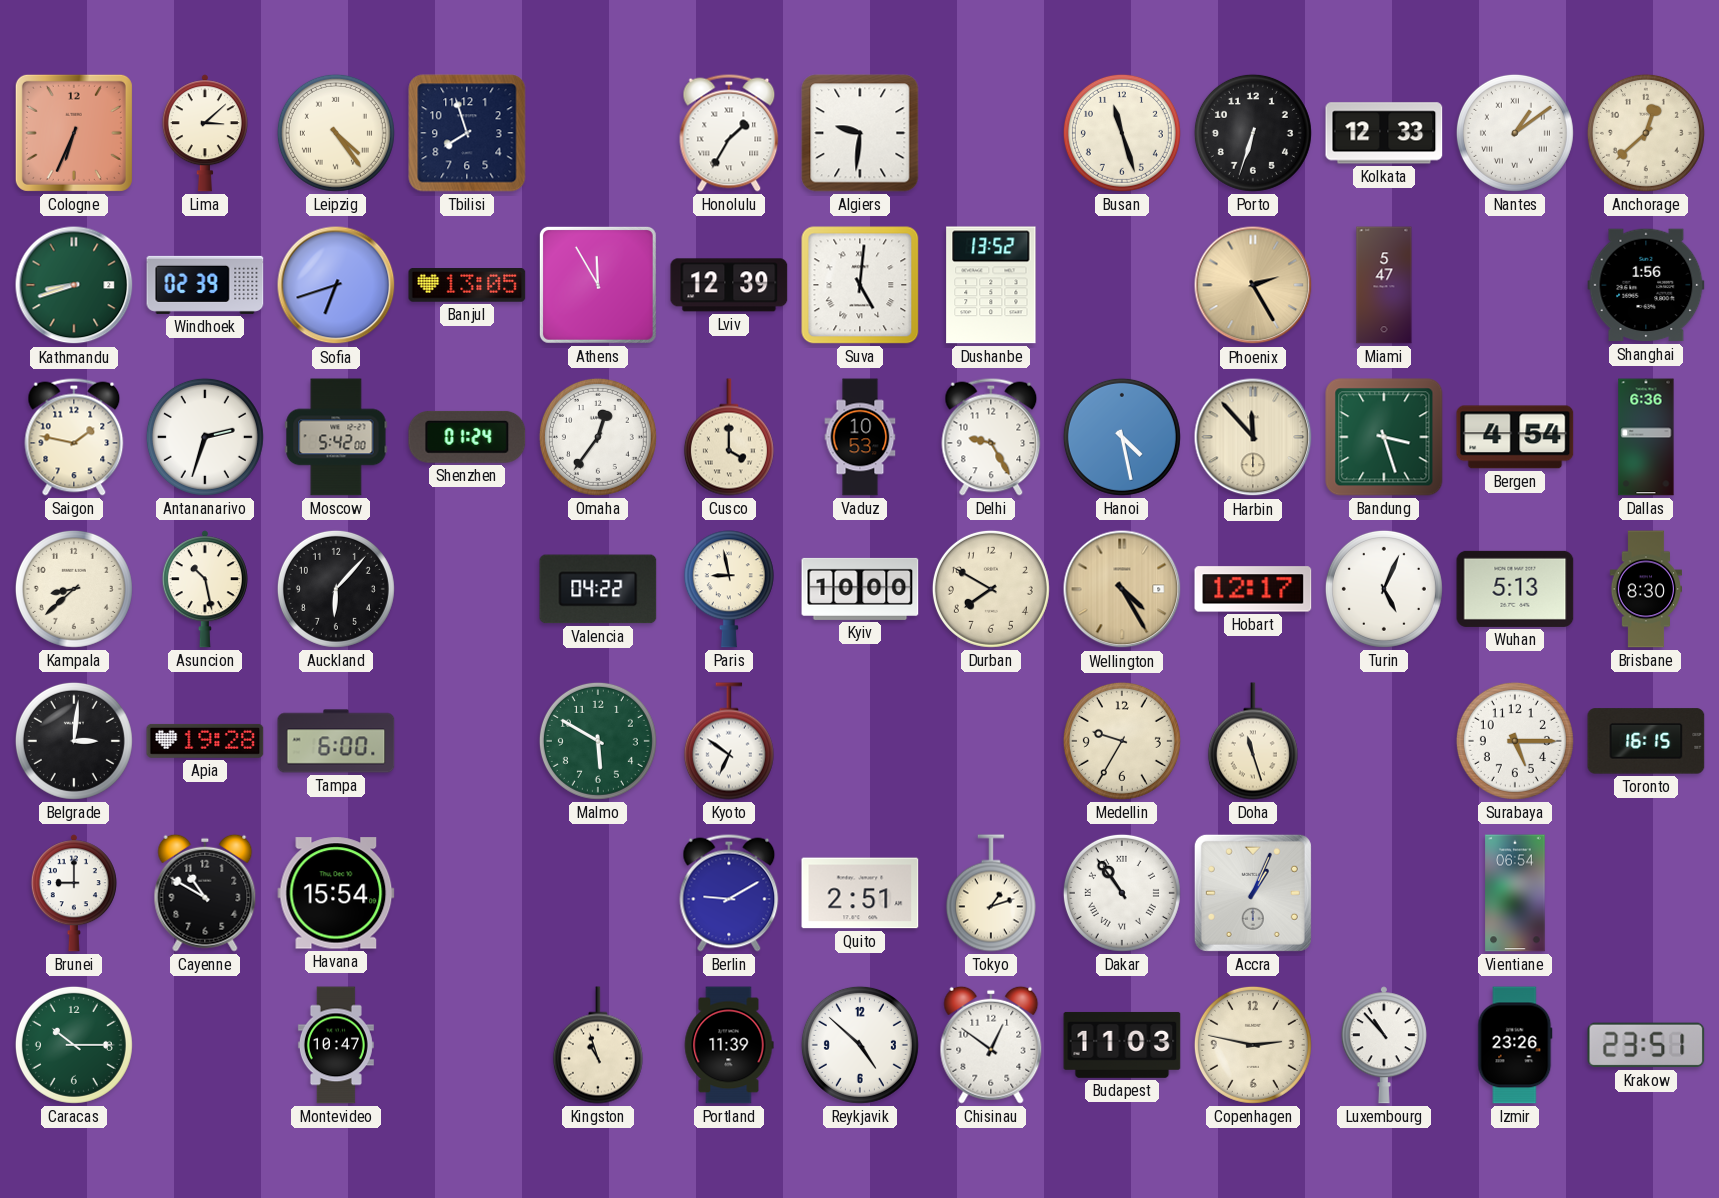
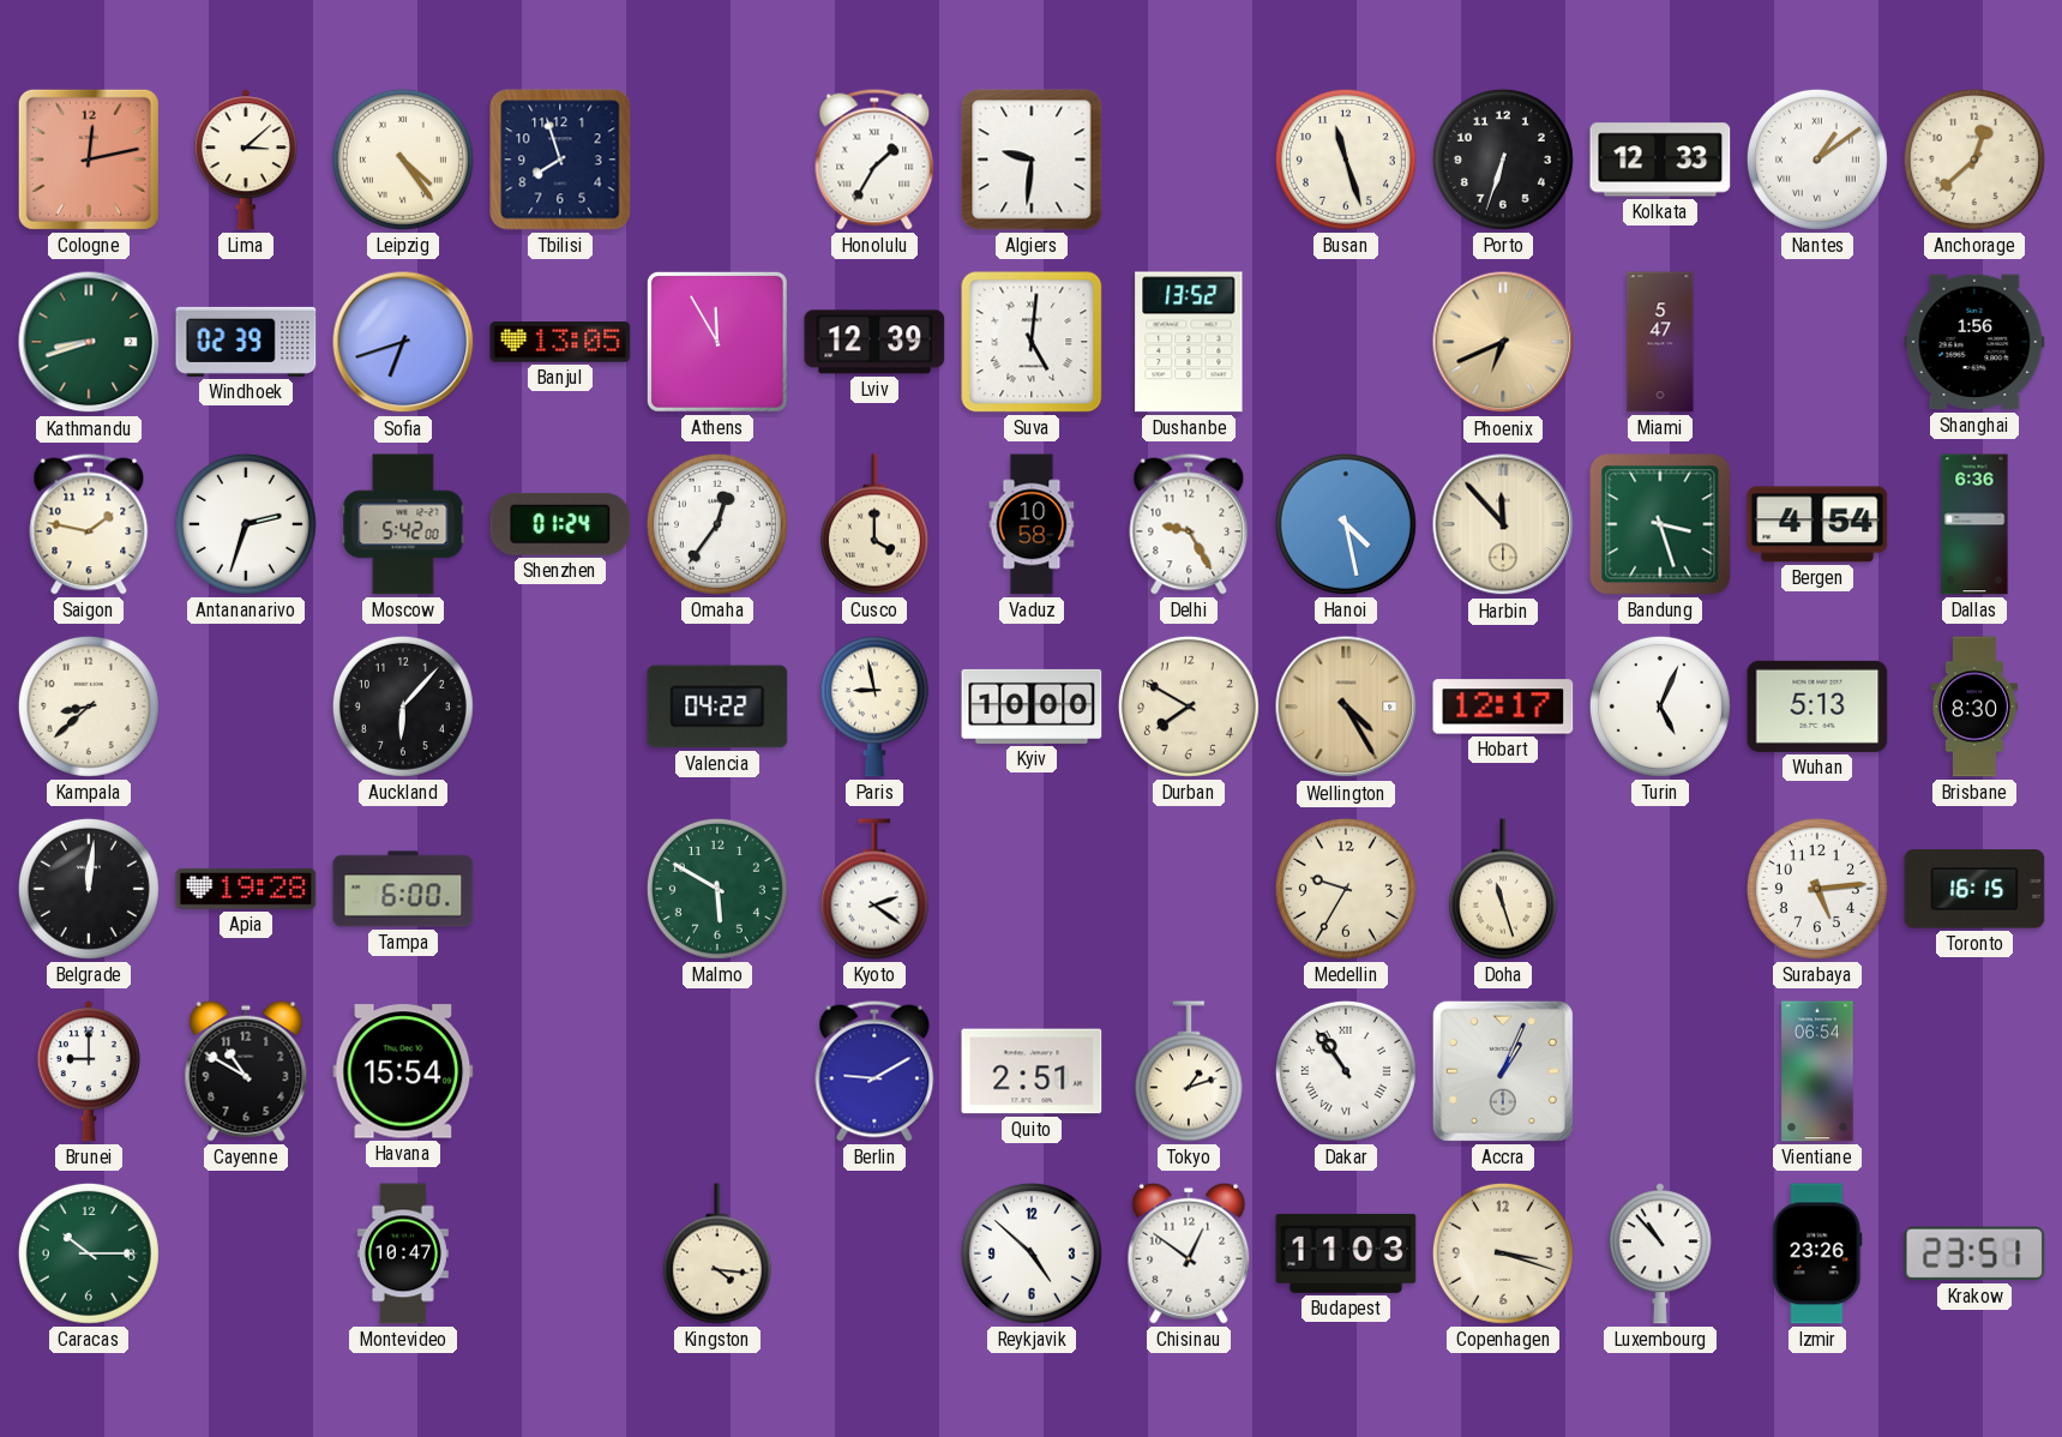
Cologne: 6:34 -> 12:13
Phoenix: 2:25 -> 6:41
Vaduz: 10:53 -> 10:58
Asuncion: 10:28 -> none
Belgrade: 3:01 -> 12:01
Kyoto: 6:51 -> 2:21
Surabaya: 5:15 -> 5:14
Kingston: 10:57 -> 4:16
Portland: 11:39 -> none
Copenhagen: 2:47 -> 3:18
